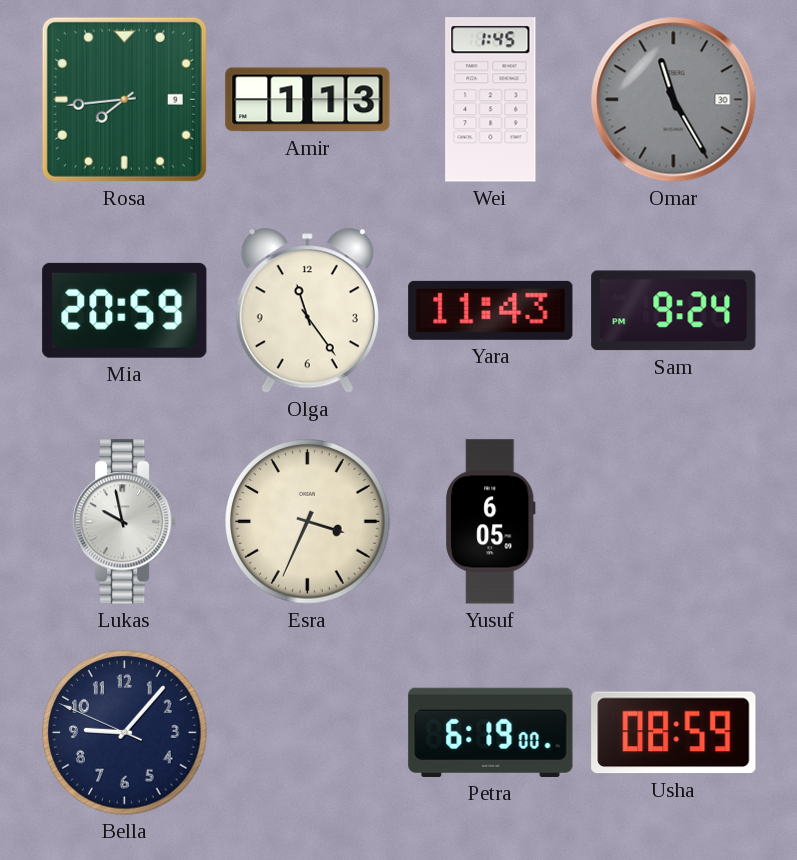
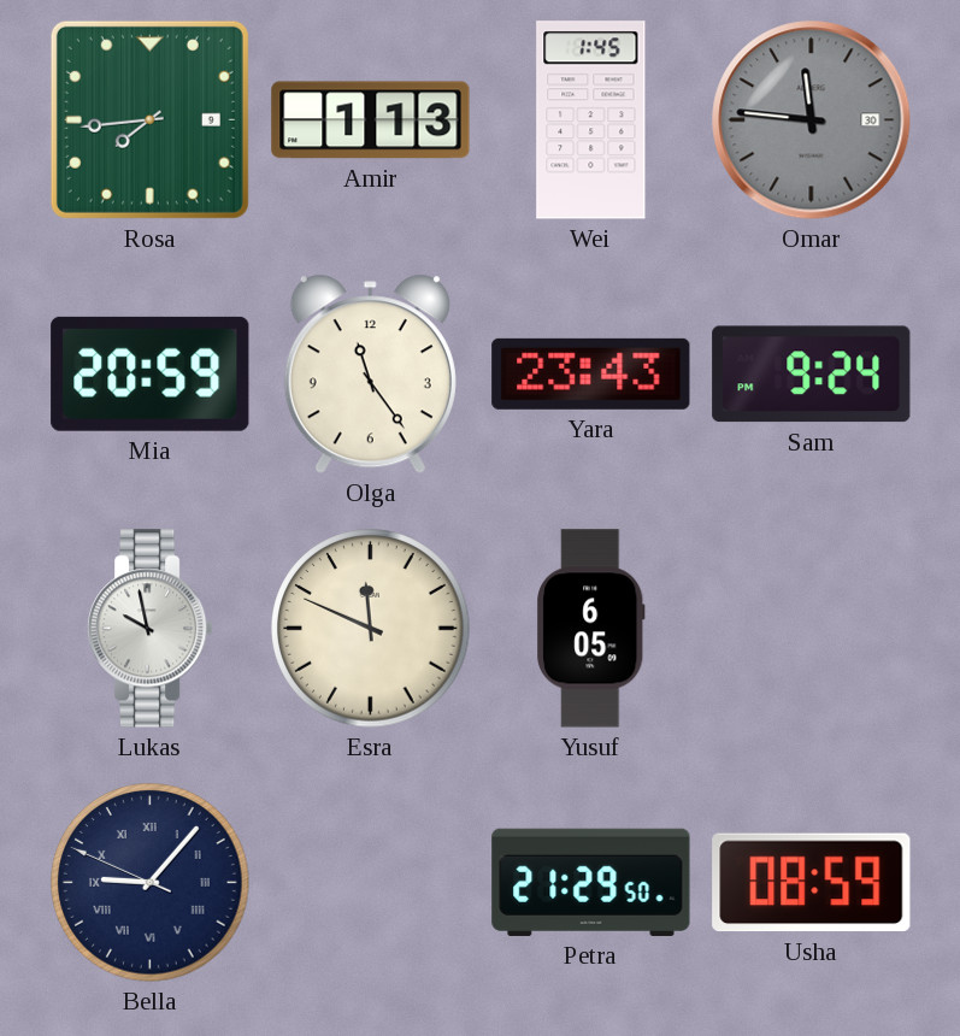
Omar: 11:25 -> 11:46
Yara: 11:43 -> 23:43
Esra: 3:34 -> 11:49
Bella numerals: Arabic -> Roman
Petra: 6:19 -> 21:29
